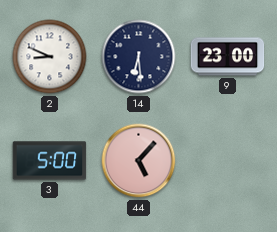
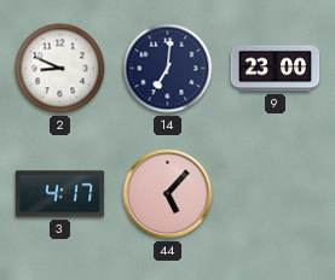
14: 6:29 -> 7:01
3: 5:00 -> 4:17
